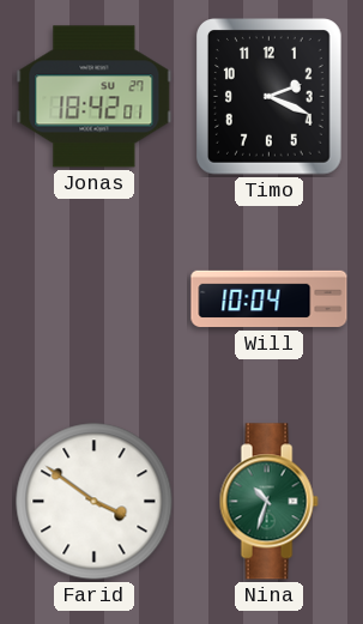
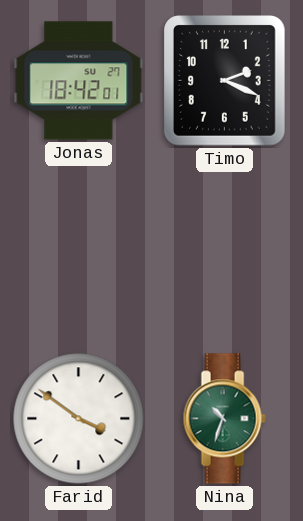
Will: 10:04 -> none
